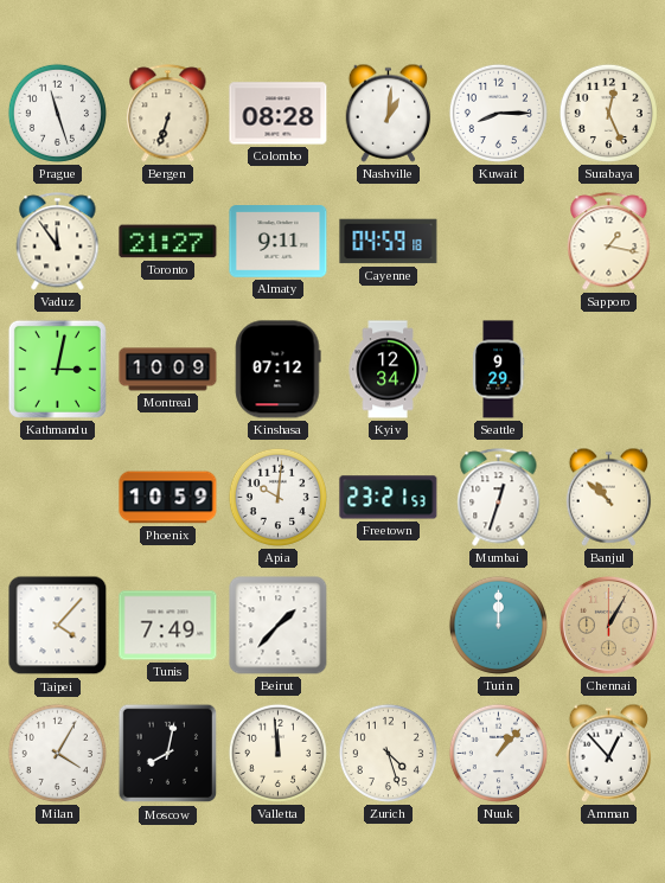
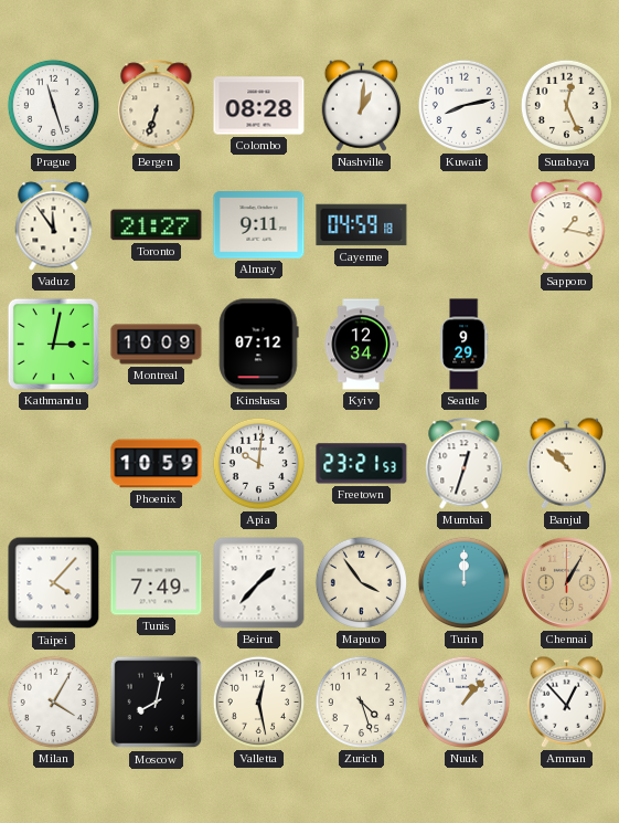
Kuwait: 8:15 -> 8:13
Maputo: none -> 3:54
Valletta: 11:59 -> 12:28
